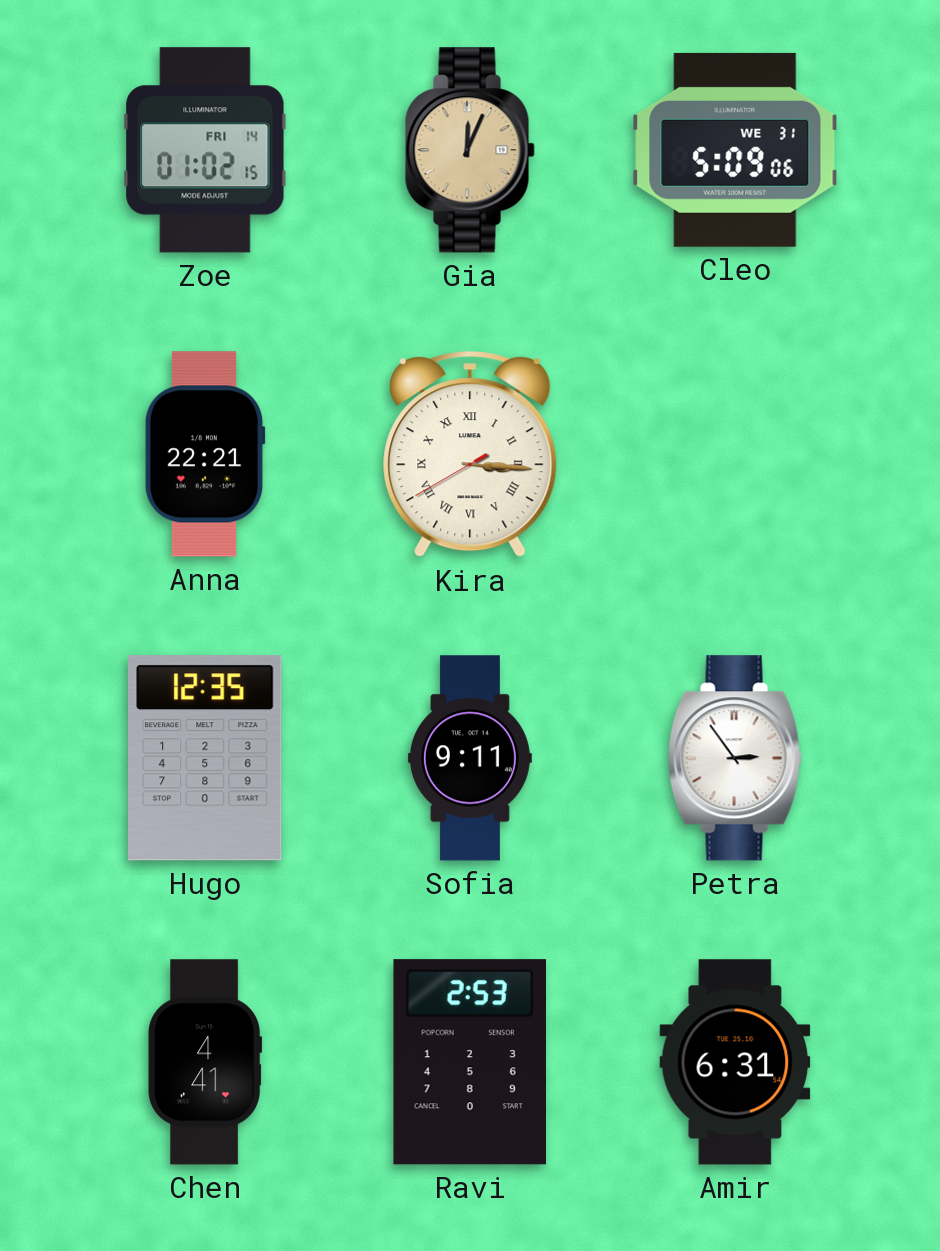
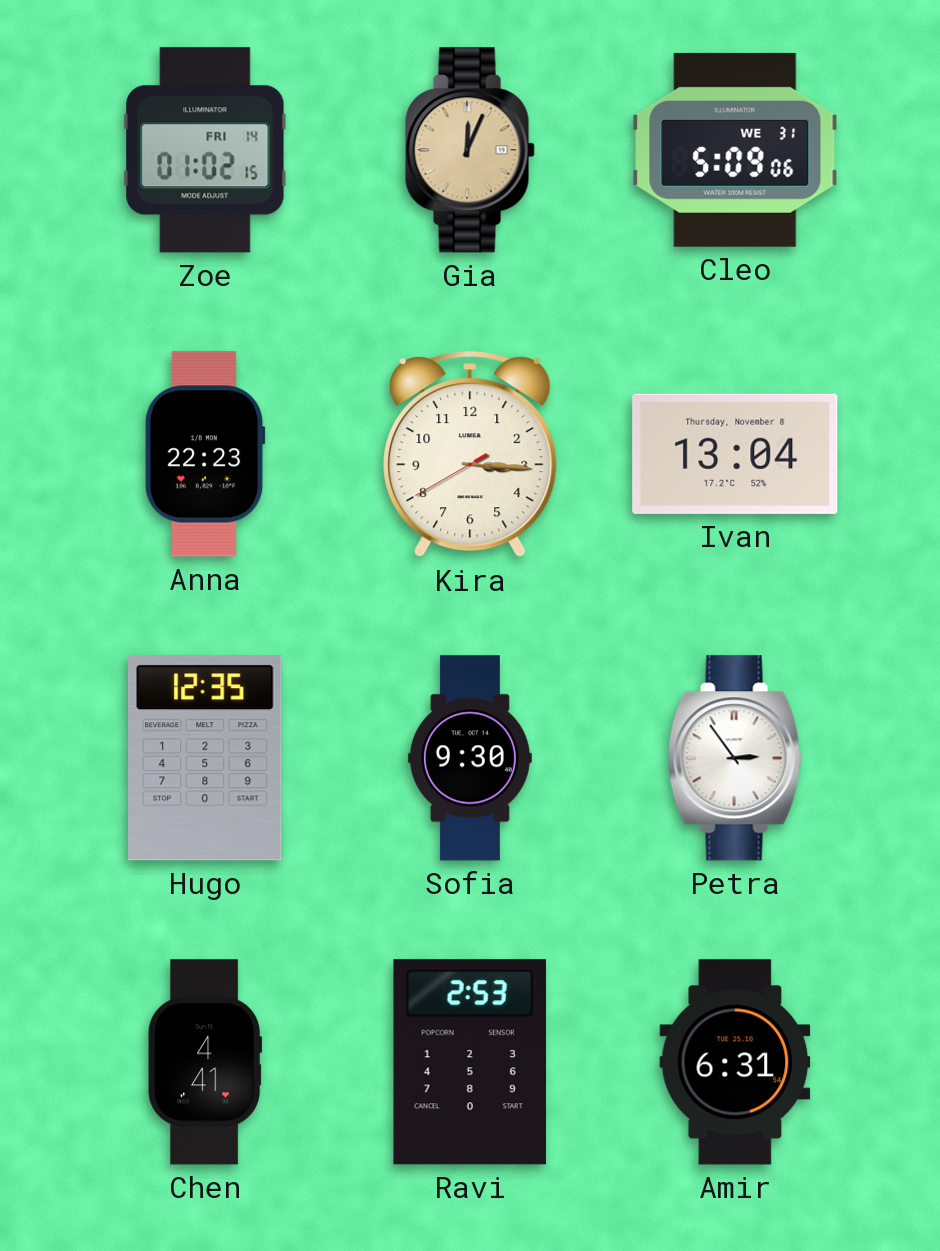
Anna: 22:21 -> 22:23
Kira numerals: Roman -> Arabic
Ivan: none -> 13:04
Sofia: 9:11 -> 9:30
